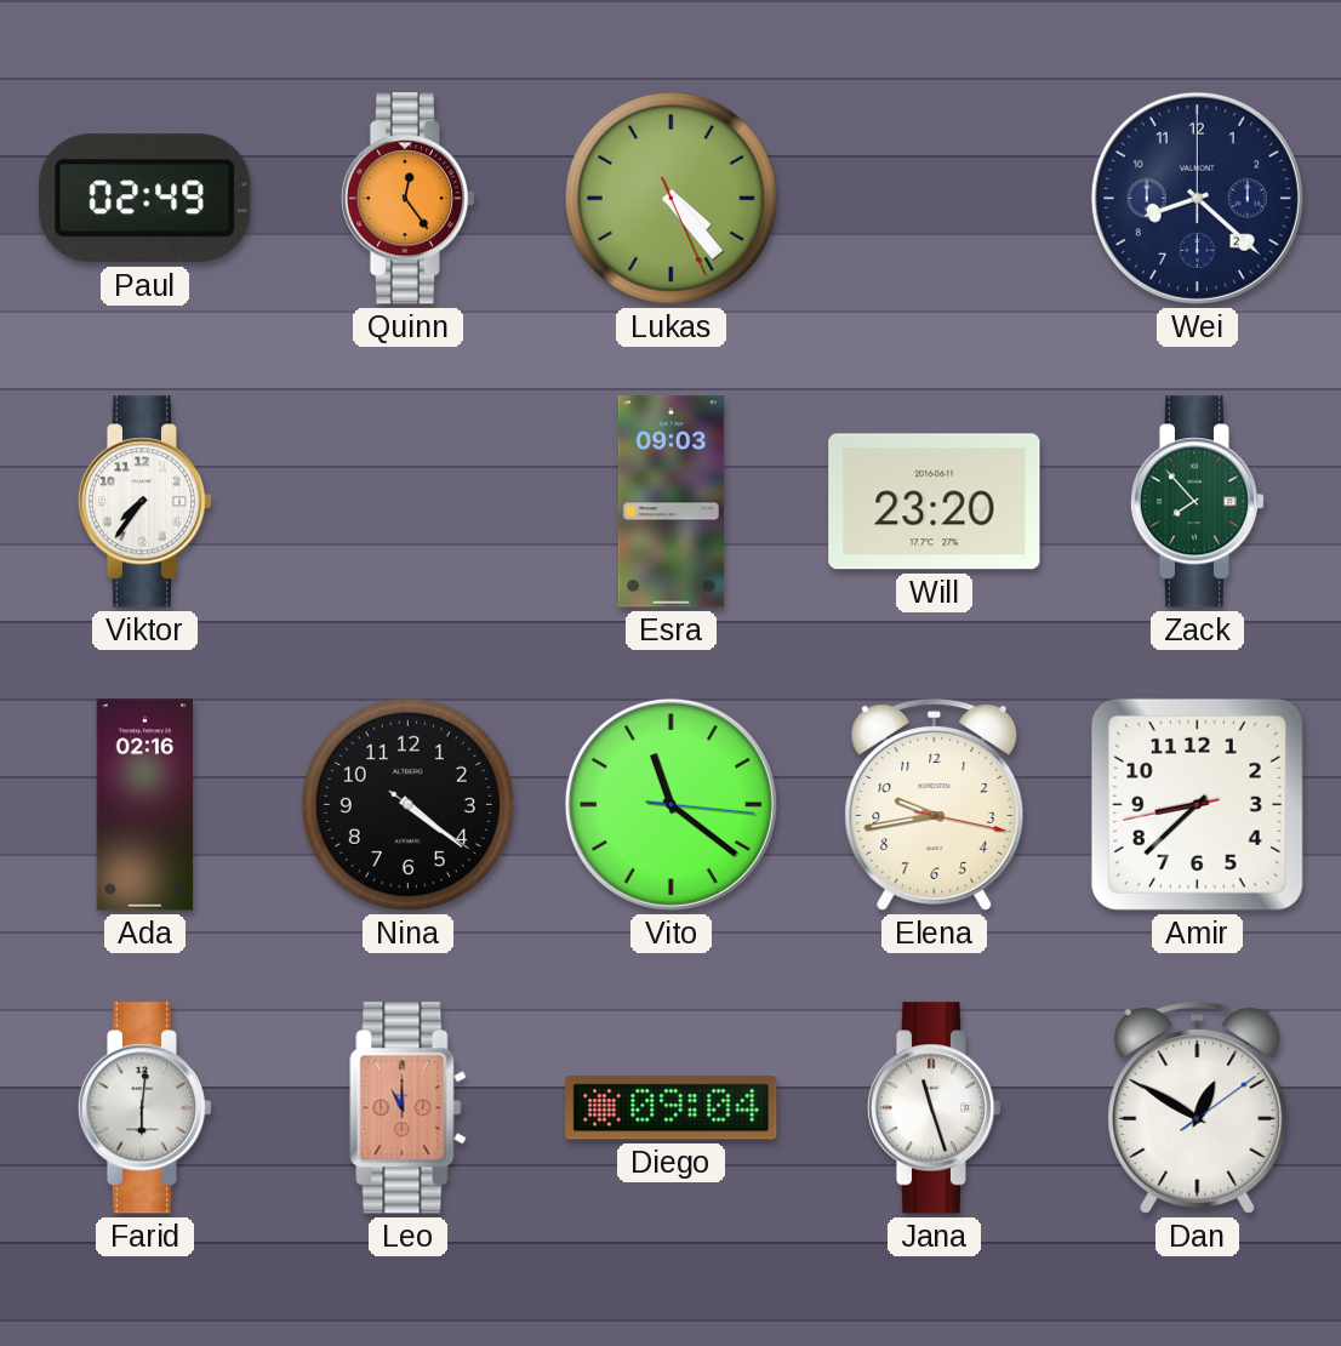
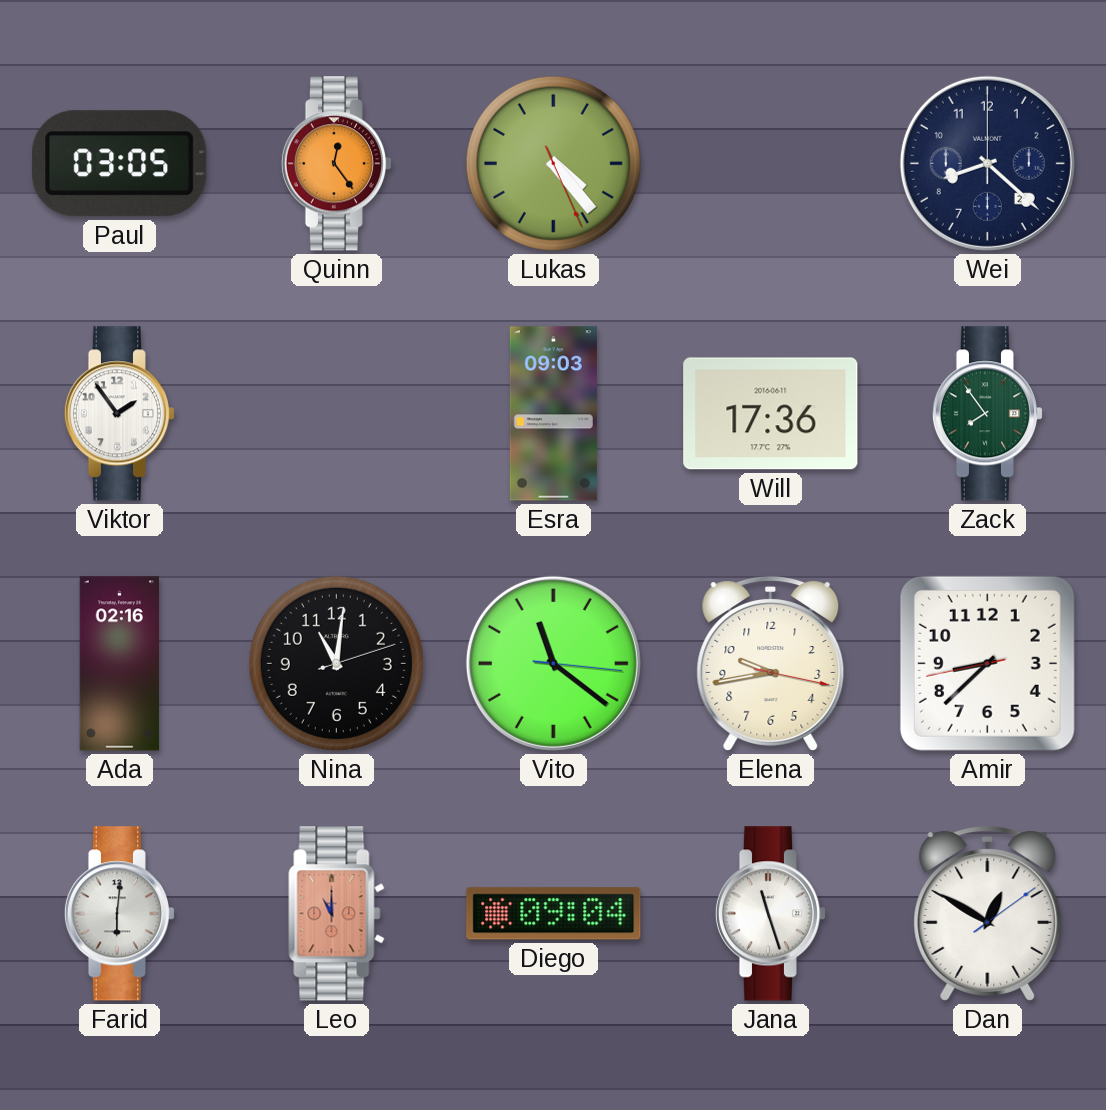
Paul: 02:49 -> 03:05
Viktor: 7:36 -> 1:54
Will: 23:20 -> 17:36
Zack: 7:53 -> 7:54
Nina: 4:21 -> 11:01
